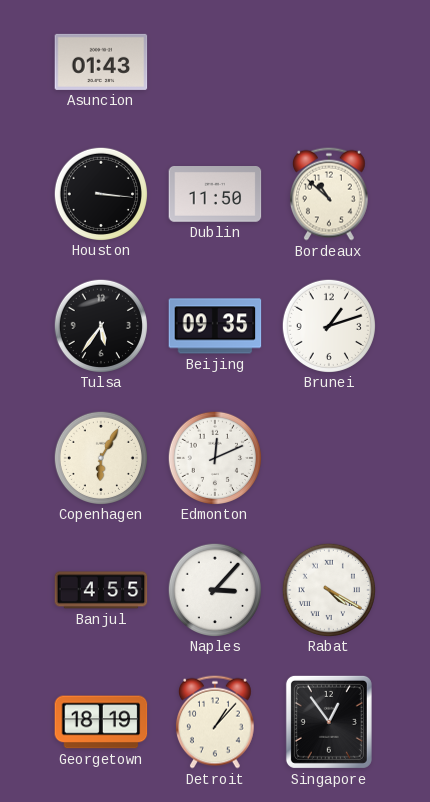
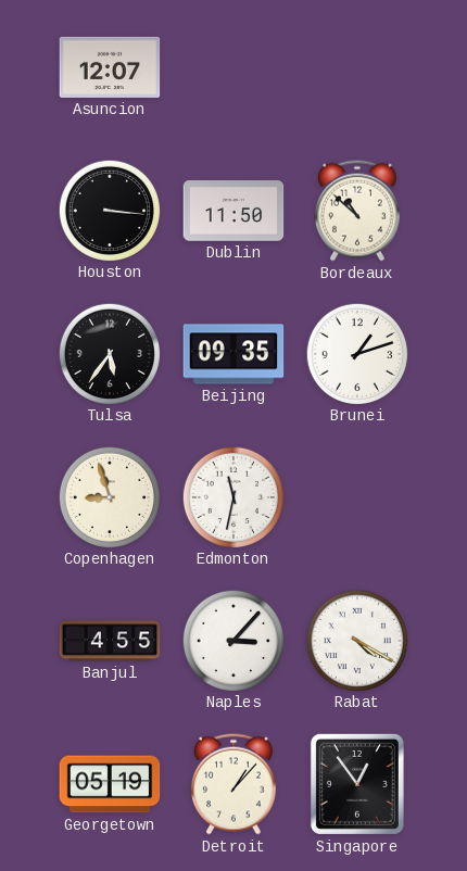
Asuncion: 01:43 -> 12:07
Copenhagen: 6:05 -> 8:57
Edmonton: 12:11 -> 11:32
Georgetown: 18:19 -> 05:19
